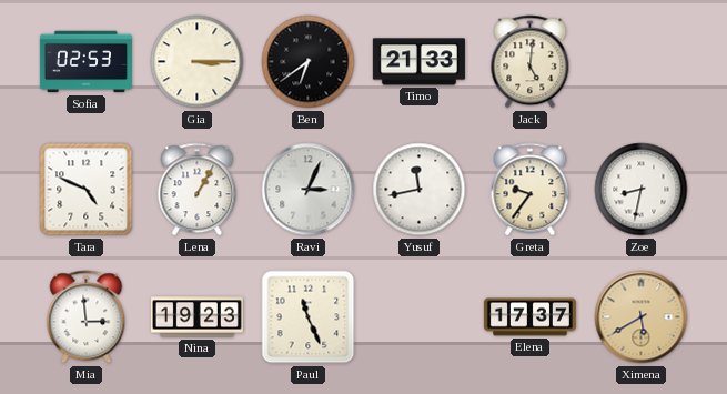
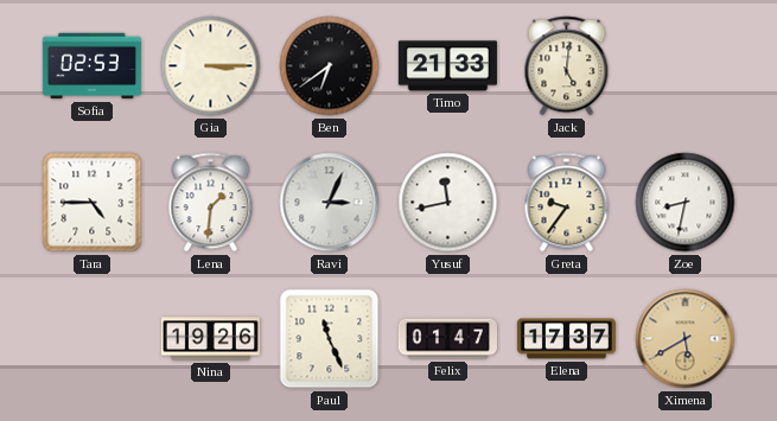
Tara: 4:49 -> 4:45
Lena: 1:05 -> 1:31
Mia: 2:59 -> none
Nina: 19:23 -> 19:26
Felix: none -> 01:47
